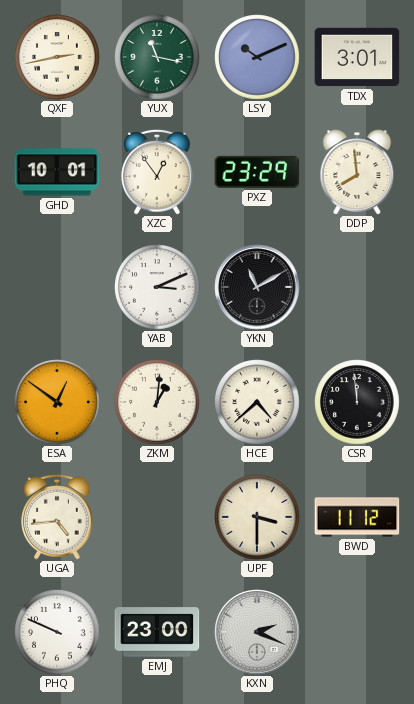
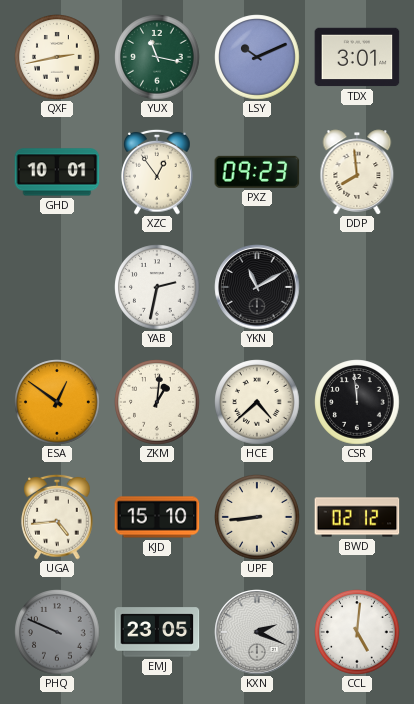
PXZ: 23:29 -> 09:23
YAB: 3:11 -> 2:32
KJD: none -> 15:10
UPF: 3:30 -> 8:44
BWD: 11:12 -> 02:12
PHQ dial: white -> grey
EMJ: 23:00 -> 23:05
CCL: none -> 5:01
